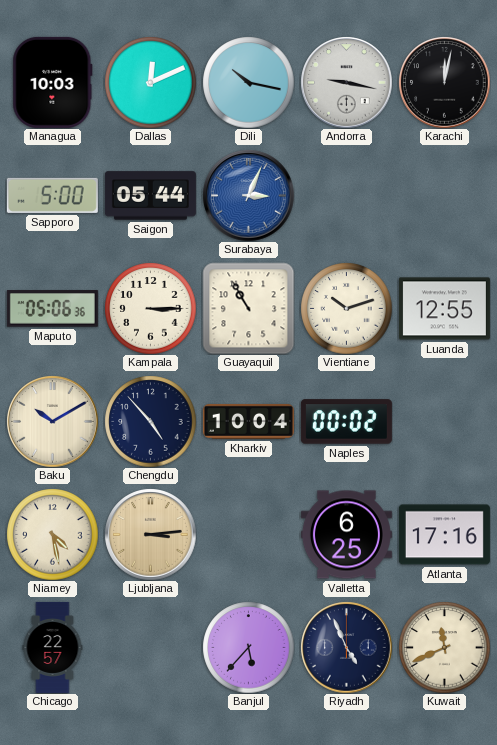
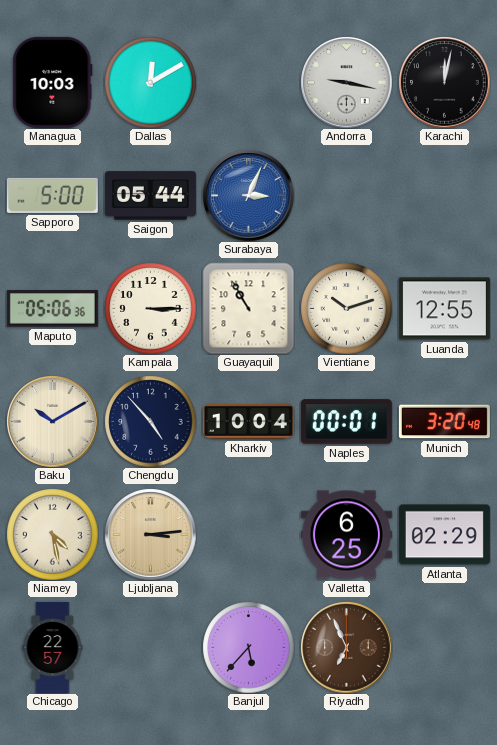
Dallas: 12:11 -> 12:10
Dili: 10:17 -> none
Naples: 00:02 -> 00:01
Munich: none -> 3:20
Atlanta: 17:16 -> 02:29
Riyadh: 4:56 -> 6:56
Riyadh dial: navy -> brown
Kuwait: 11:41 -> none
